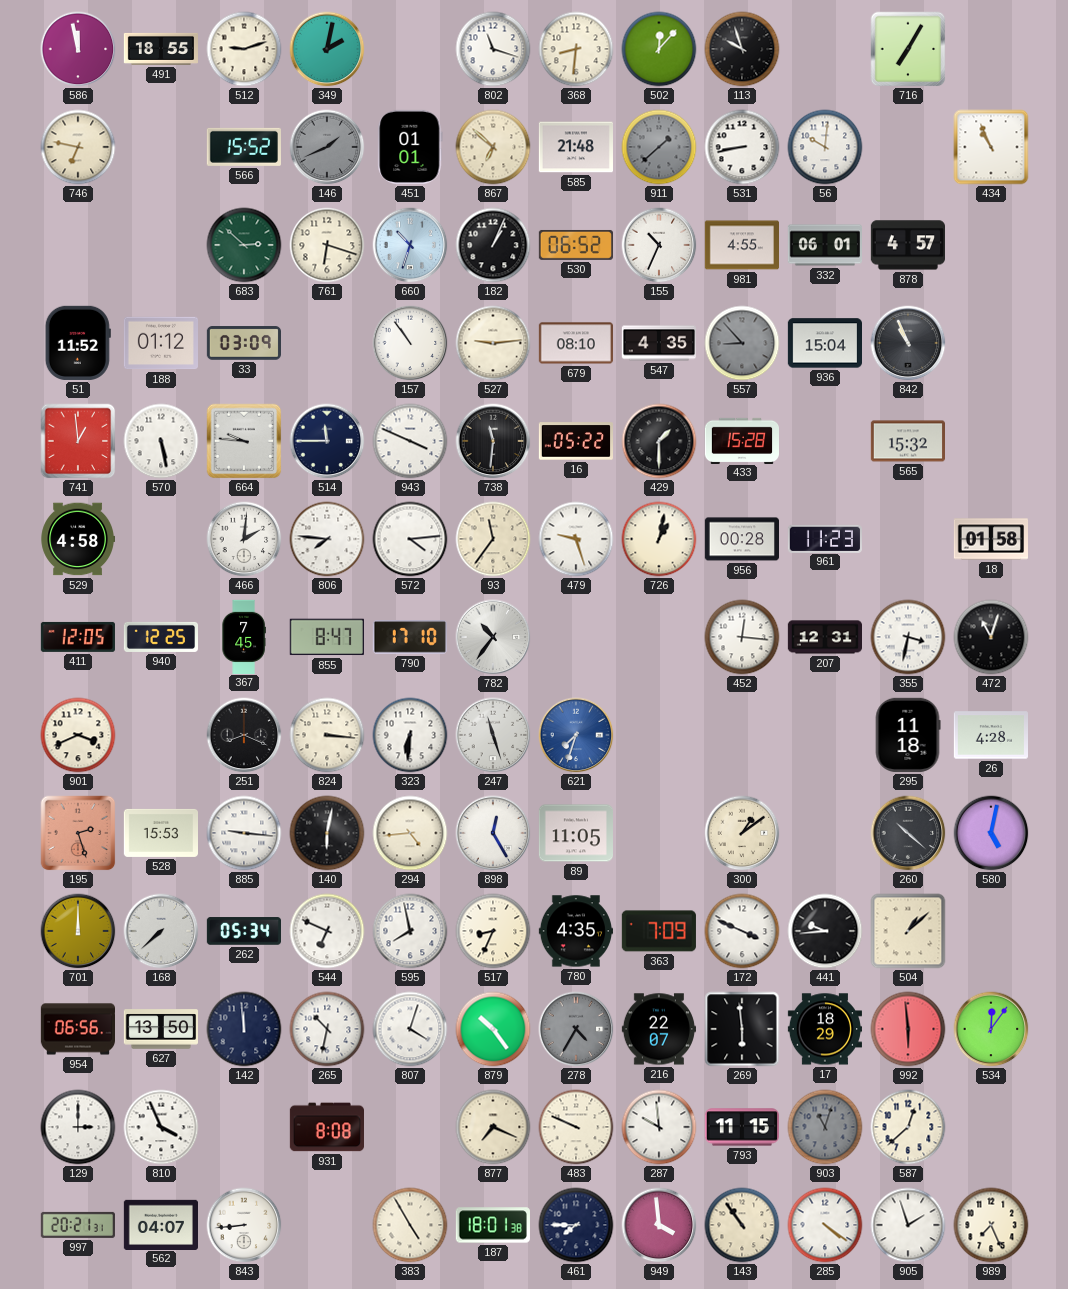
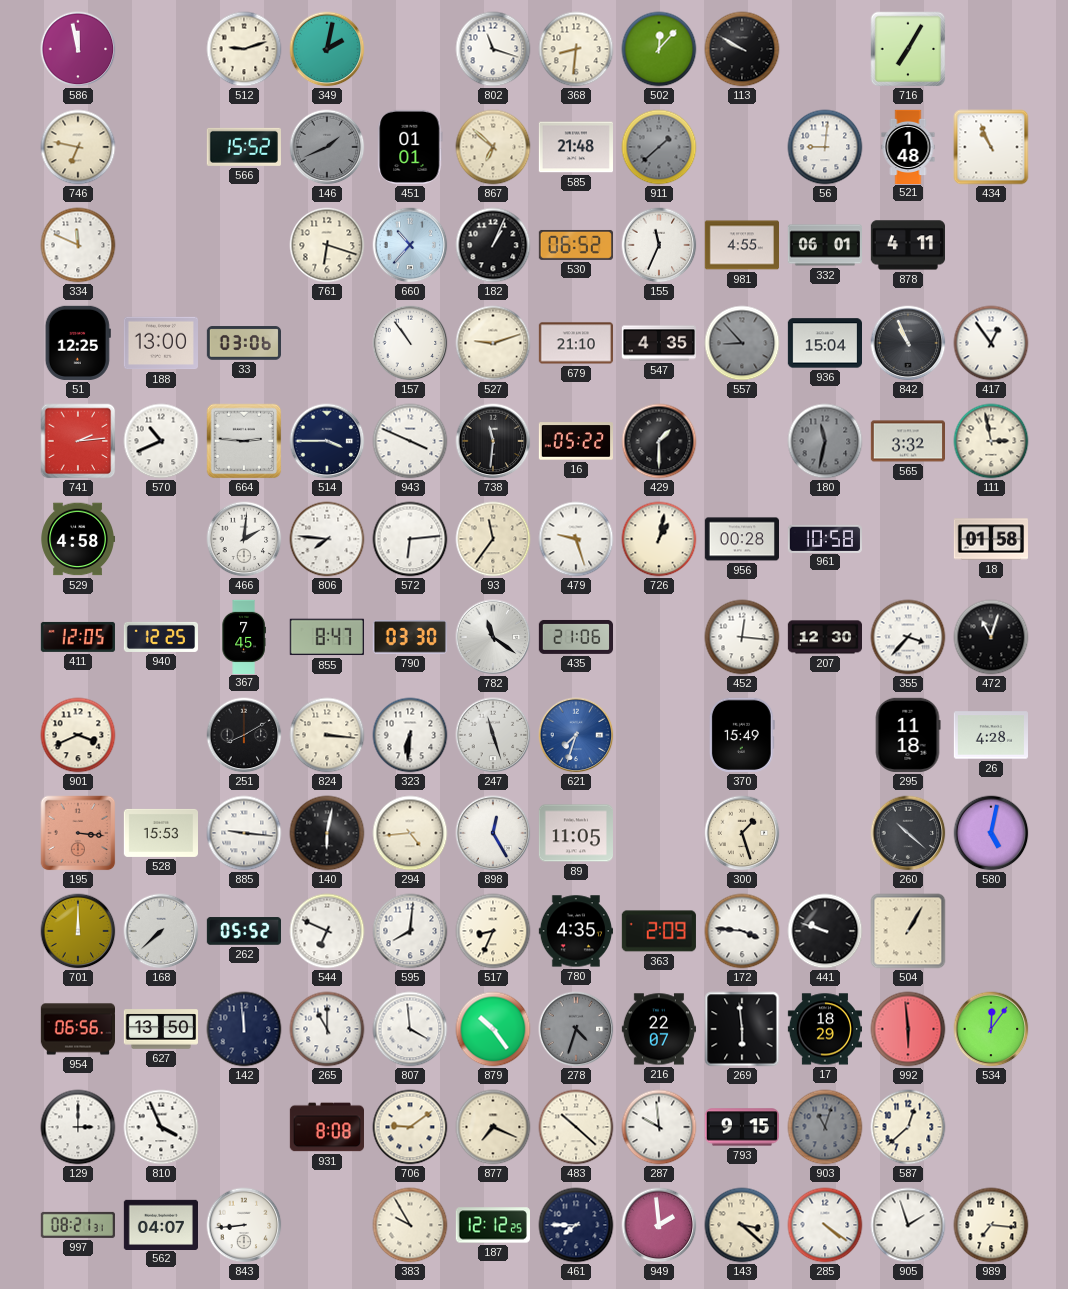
491: 18:55 -> none
113: 9:57 -> 9:50
531: 8:43 -> none
56: 10:01 -> 9:01
521: none -> 1:48
334: none -> 11:49
683: 2:52 -> none
660: 10:33 -> 10:37
155: 10:34 -> 11:34
878: 4:57 -> 4:11
51: 11:52 -> 12:25
188: 01:12 -> 13:00
33: 03:09 -> 03:06
527: 9:14 -> 9:12
679: 08:10 -> 21:10
417: none -> 12:54
741: 12:59 -> 2:14
570: 5:28 -> 10:41
664: 9:46 -> 2:46
514: 11:45 -> 3:45
433: 15:28 -> none
180: none -> 11:32
565: 15:32 -> 3:32
111: none -> 2:58
572: 4:14 -> 6:14
961: 11:23 -> 10:58
790: 17:10 -> 03:30
782: 10:36 -> 11:21
435: none -> 21:06
207: 12:31 -> 12:30
355: 3:32 -> 3:37
251: 8:19 -> 8:10
370: none -> 15:49
195: 2:27 -> 3:16
300: 1:09 -> 1:27
262: 05:34 -> 05:52
595: 7:58 -> 8:01
363: 7:09 -> 2:09
172: 3:49 -> 3:46
441: 9:44 -> 9:48
504: 1:08 -> 1:05
265: 10:32 -> 11:00
807: 4:03 -> 3:59
278: 4:35 -> 4:33
706: none -> 9:09
483: 9:49 -> 10:22
793: 11:15 -> 9:15
997: 20:21 -> 08:21
383: 4:55 -> 9:55
187: 18:01 -> 12:12
949: 3:59 -> 1:59
143: 10:54 -> 3:22
989: 7:26 -> 7:16
